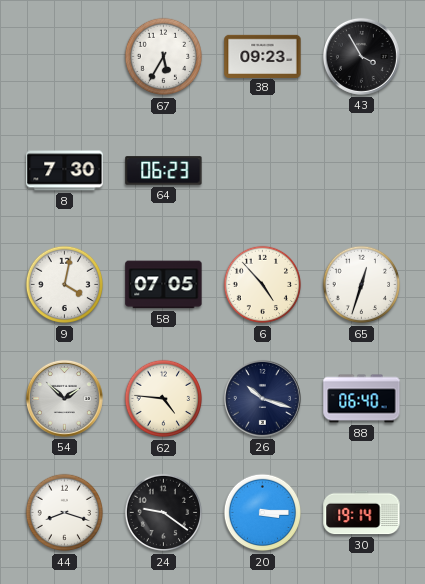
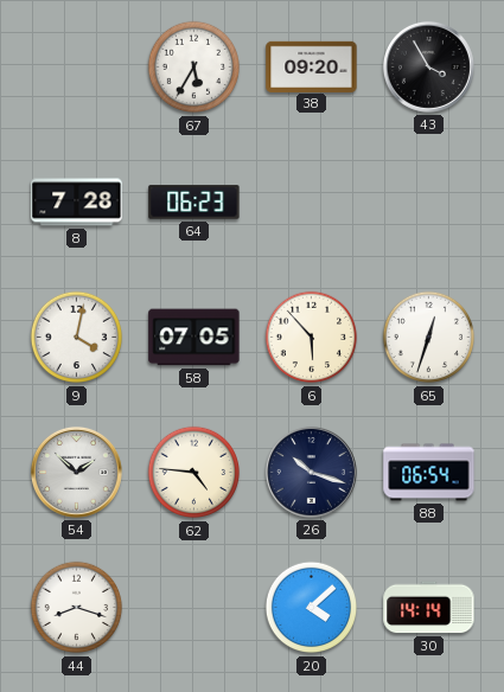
38: 09:23 -> 09:20
8: 7:30 -> 7:28
6: 4:53 -> 5:53
88: 06:40 -> 06:54
24: 9:21 -> none
20: 3:15 -> 4:08
30: 19:14 -> 14:14
